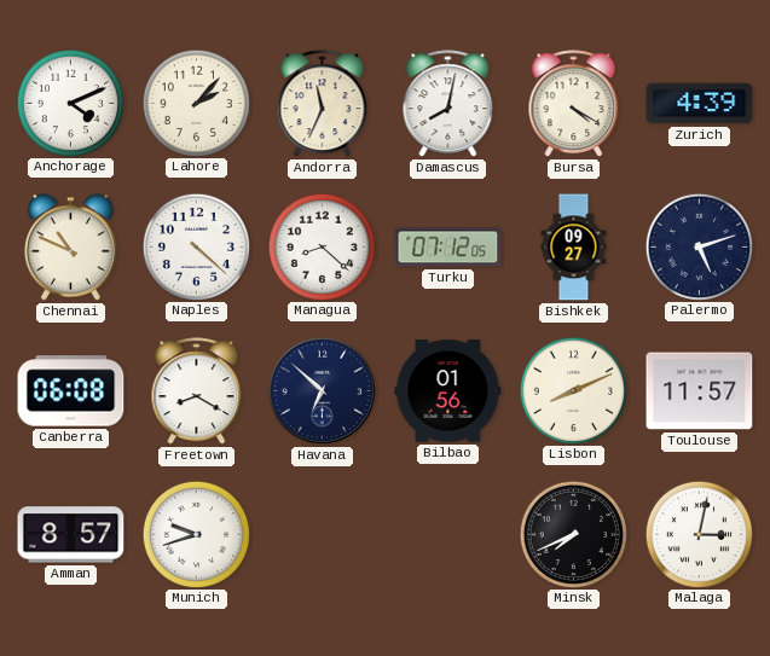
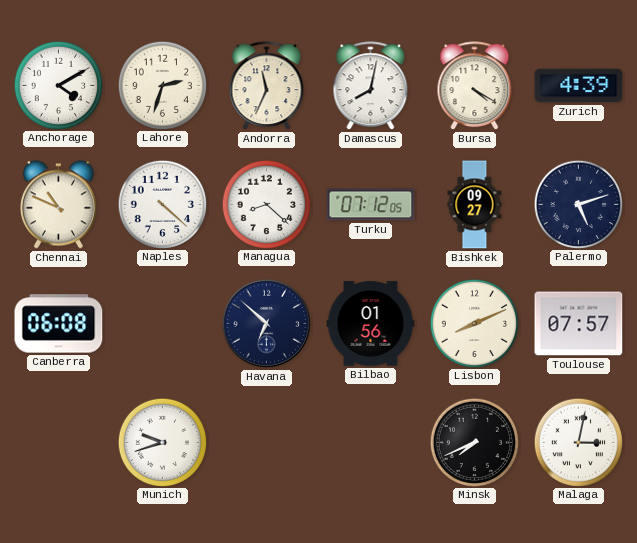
Anchorage: 4:11 -> 4:10
Lahore: 2:07 -> 2:33
Freetown: 8:20 -> none
Toulouse: 11:57 -> 07:57
Amman: 8:57 -> none
